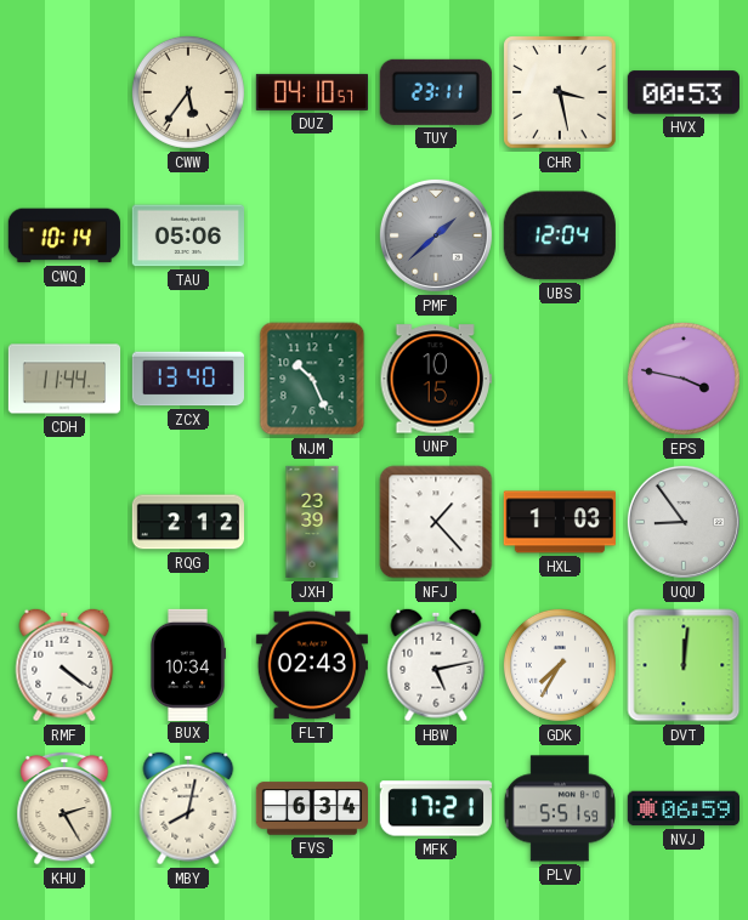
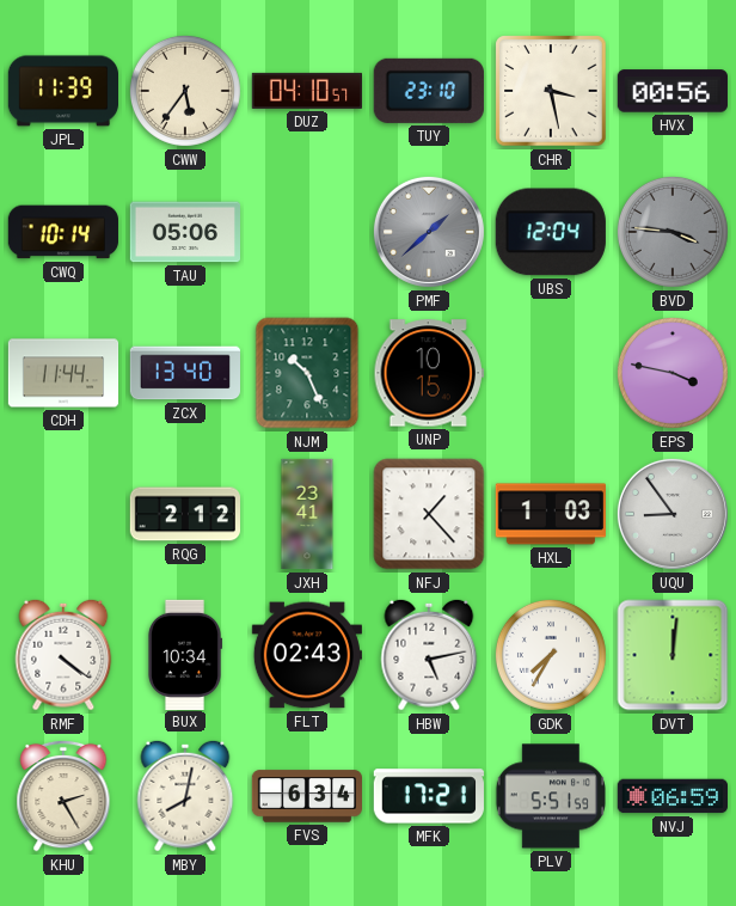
JPL: none -> 11:39
TUY: 23:11 -> 23:10
HVX: 00:53 -> 00:56
BVD: none -> 3:46
JXH: 23:39 -> 23:41
